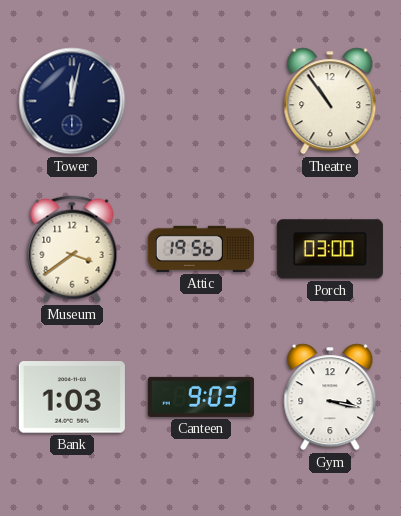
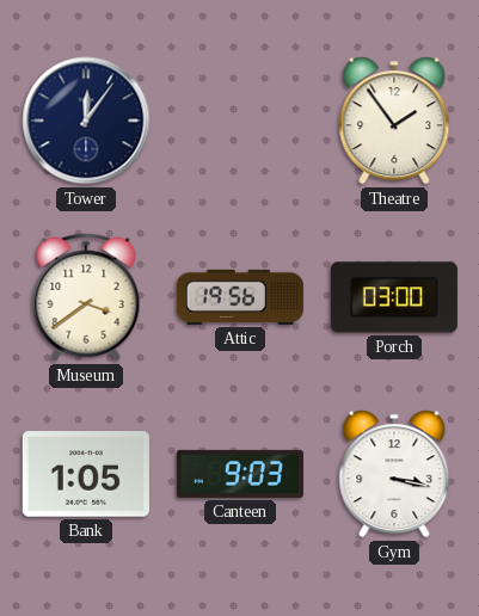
Tower: 12:02 -> 12:06
Theatre: 10:54 -> 1:54
Bank: 1:03 -> 1:05
